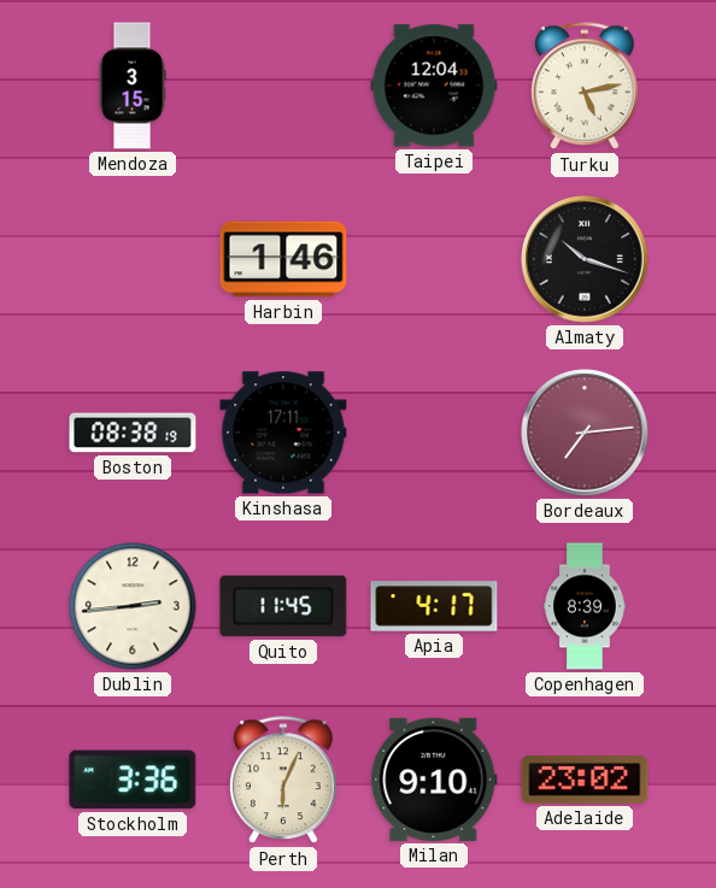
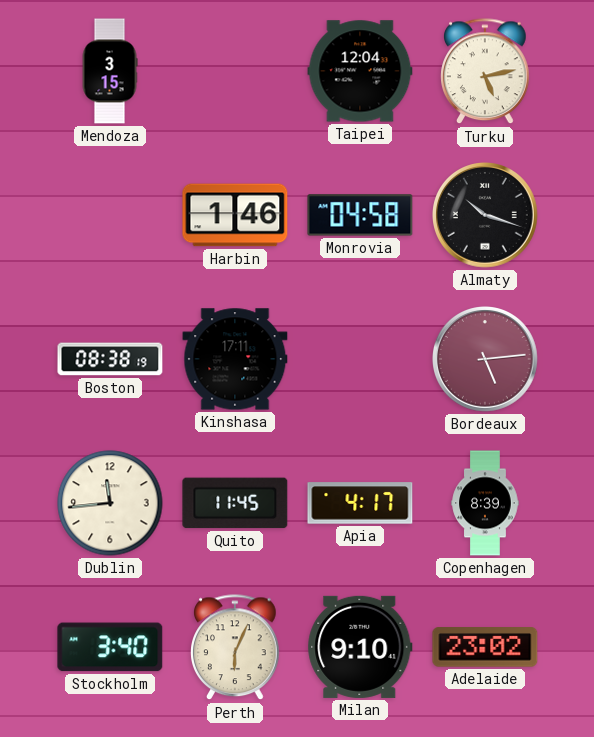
Monrovia: none -> 04:58
Bordeaux: 7:14 -> 5:14
Dublin: 2:44 -> 11:44
Stockholm: 3:36 -> 3:40
